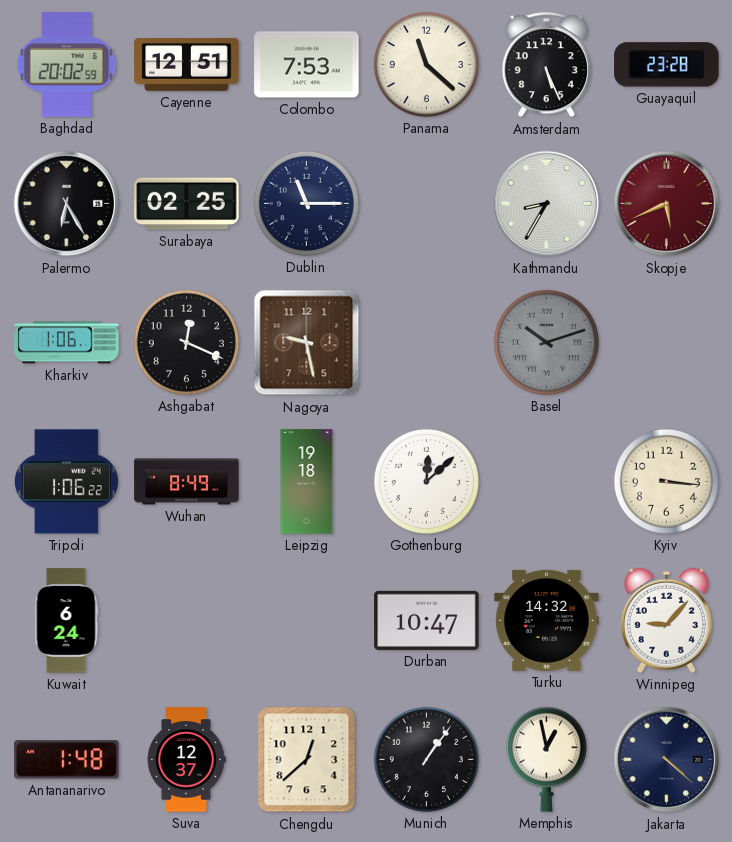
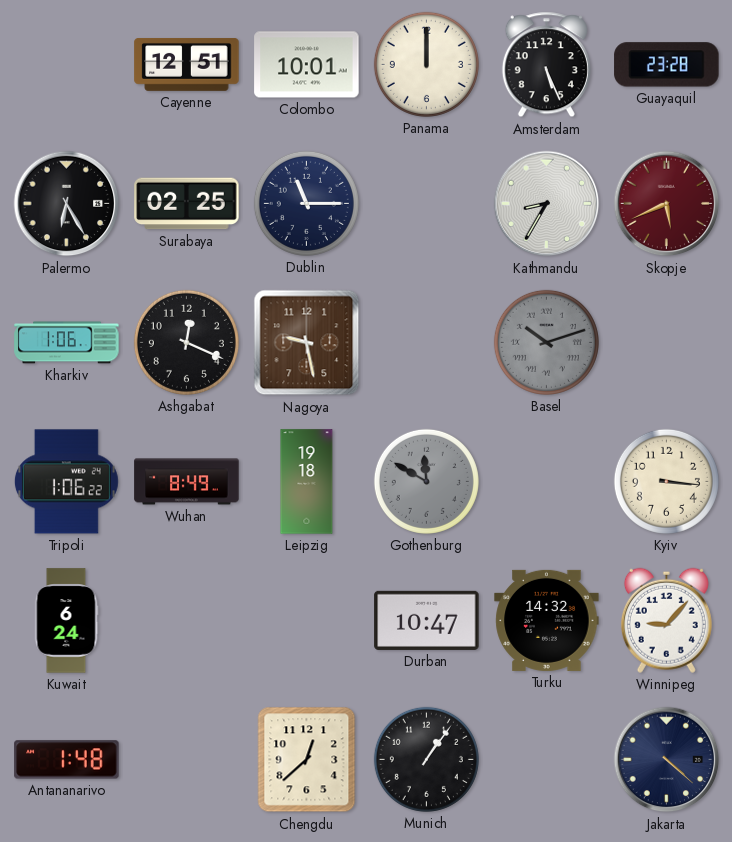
Baghdad: 20:02 -> none
Colombo: 7:53 -> 10:01
Panama: 11:22 -> 12:00
Gothenburg: 12:08 -> 11:50
Gothenburg dial: white -> grey
Suva: 12:37 -> none
Memphis: 12:58 -> none
